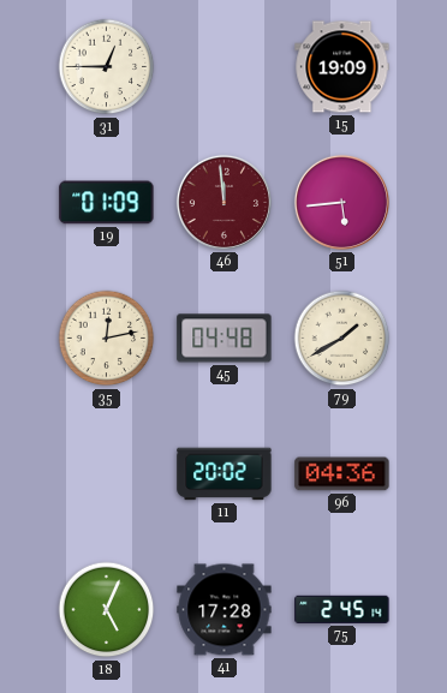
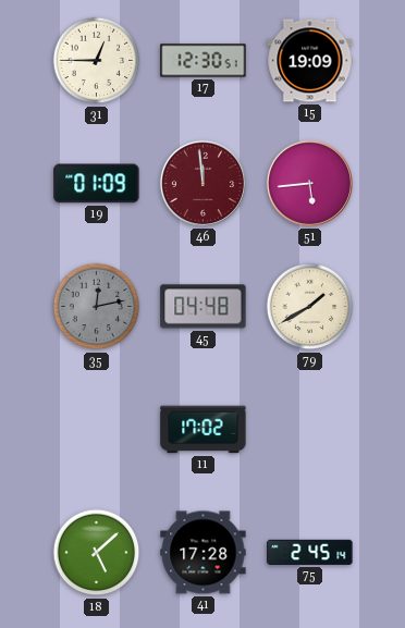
17: none -> 12:30
35 dial: cream -> grey
11: 20:02 -> 17:02
96: 04:36 -> none
18: 5:04 -> 5:08
